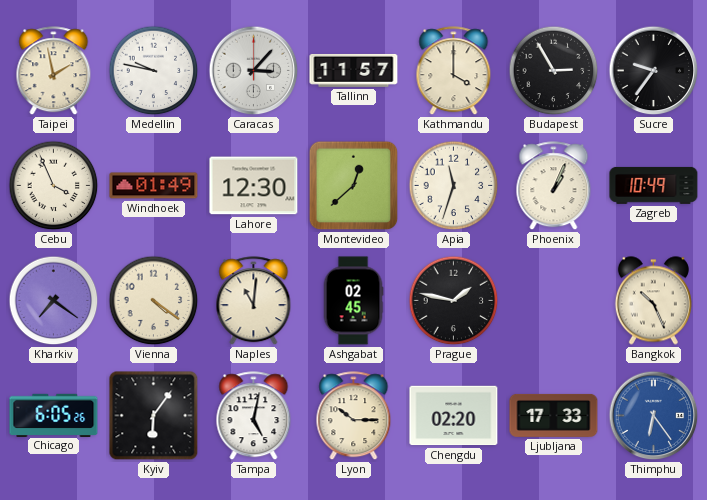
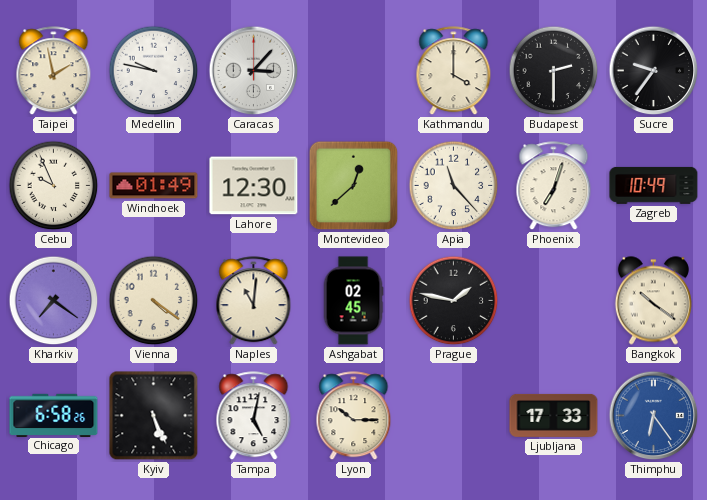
Tallinn: 11:57 -> none
Budapest: 2:55 -> 2:30
Cebu: 3:56 -> 9:56
Apia: 11:33 -> 11:23
Phoenix: 1:04 -> 7:03
Bangkok: 10:26 -> 10:21
Chicago: 6:05 -> 6:58
Kyiv: 6:06 -> 5:26
Chengdu: 02:20 -> none
